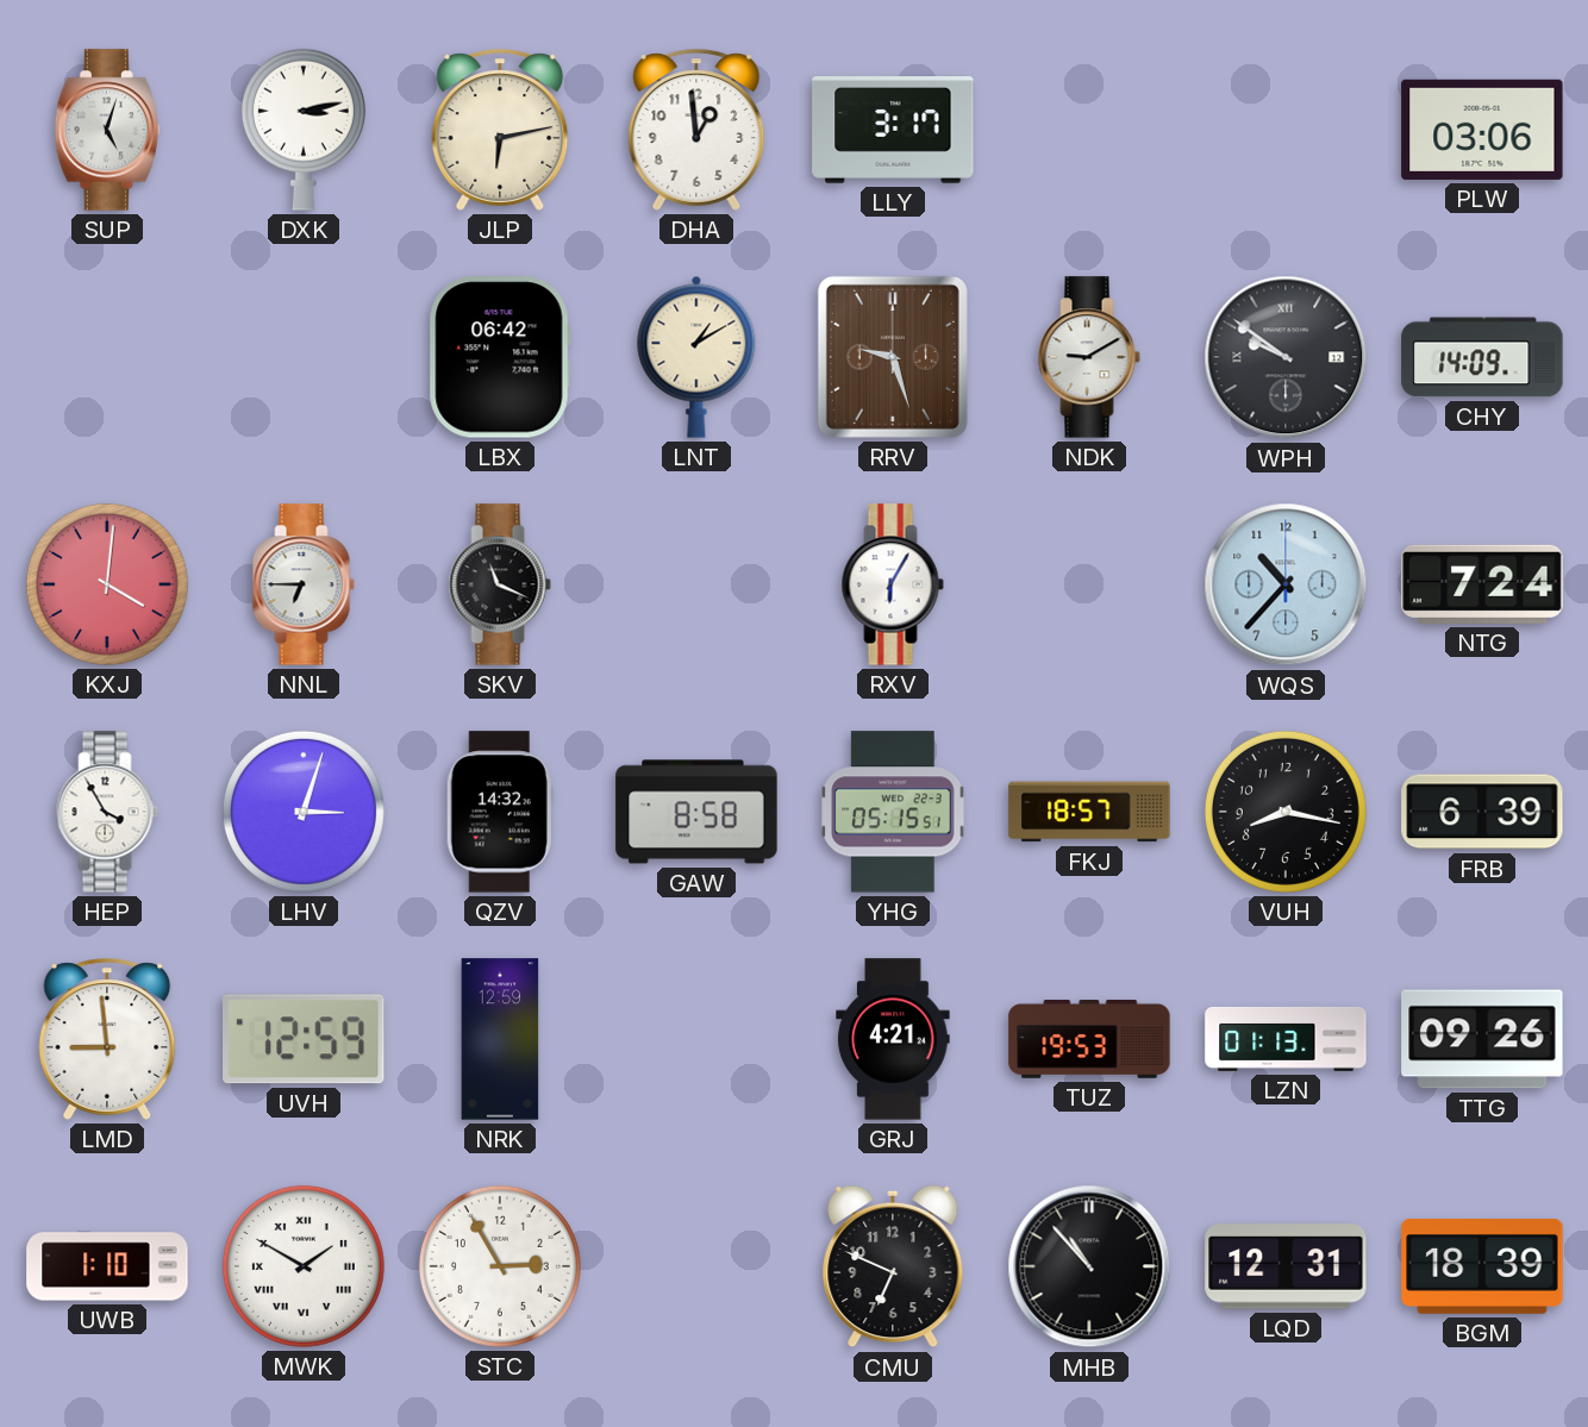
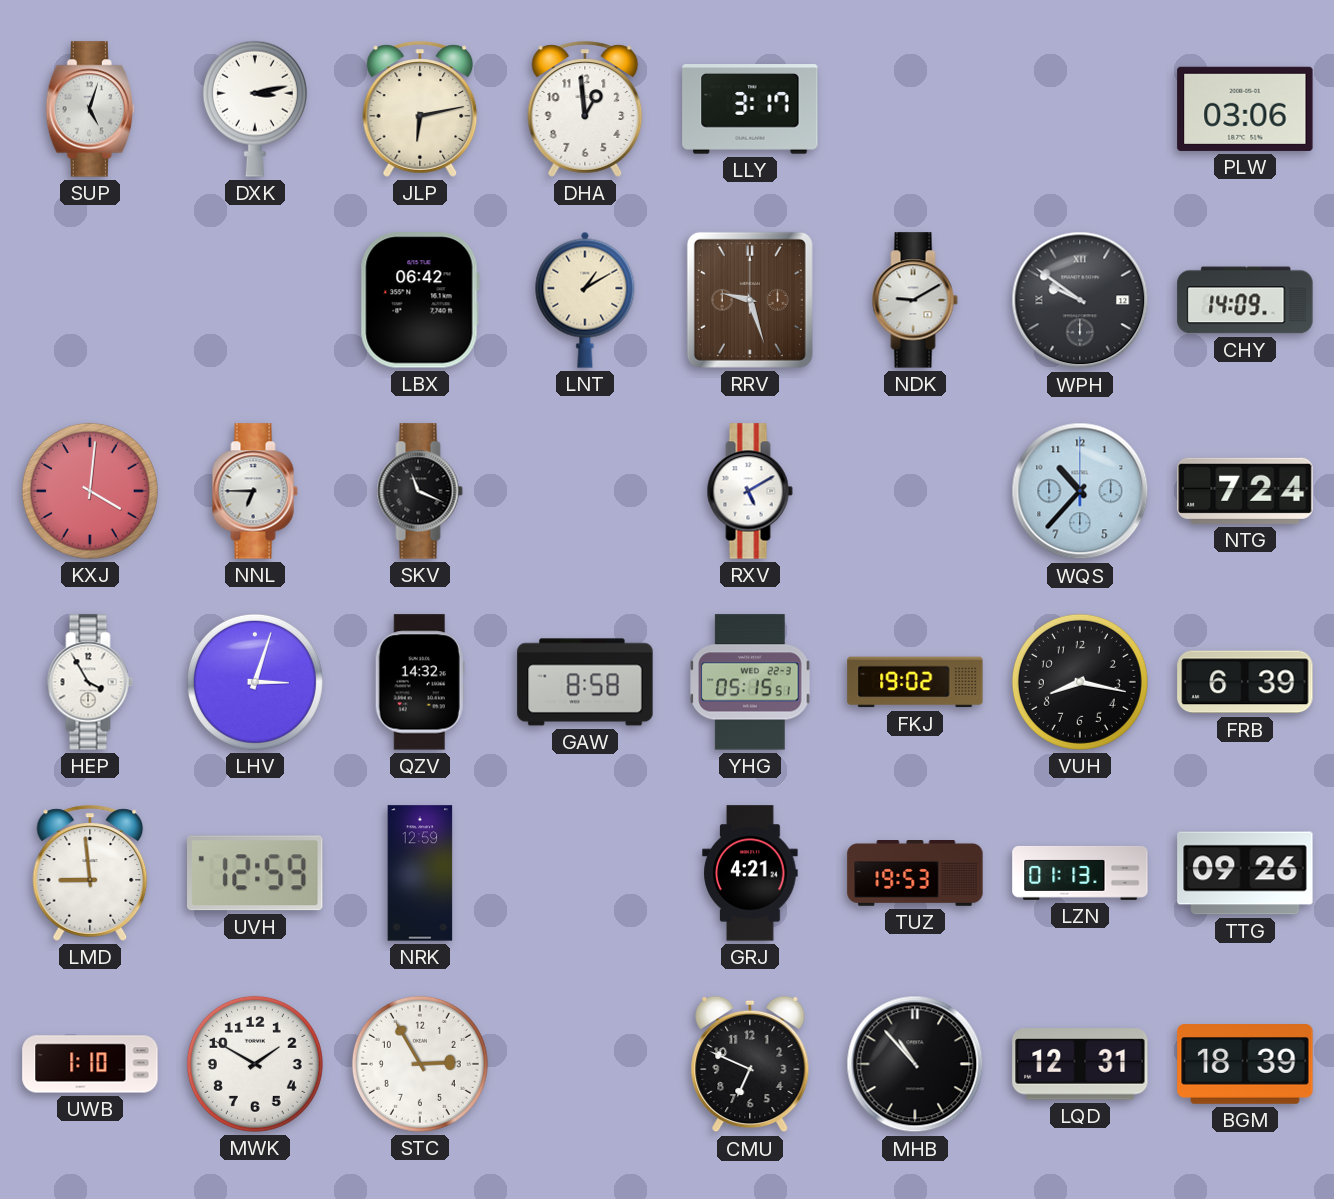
RXV: 6:05 -> 5:10
FKJ: 18:57 -> 19:02
MWK numerals: Roman -> Arabic
